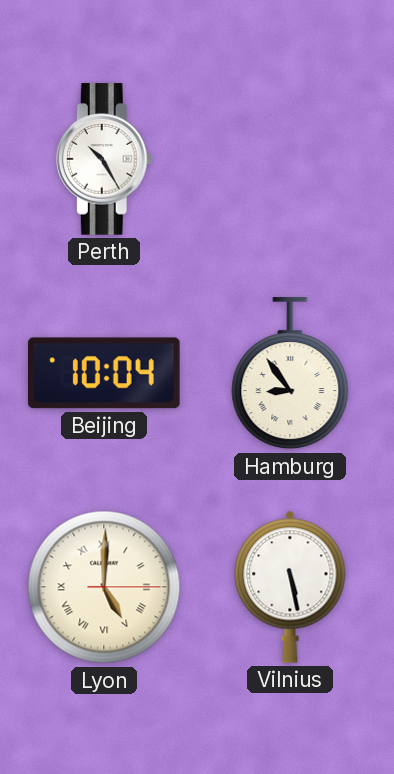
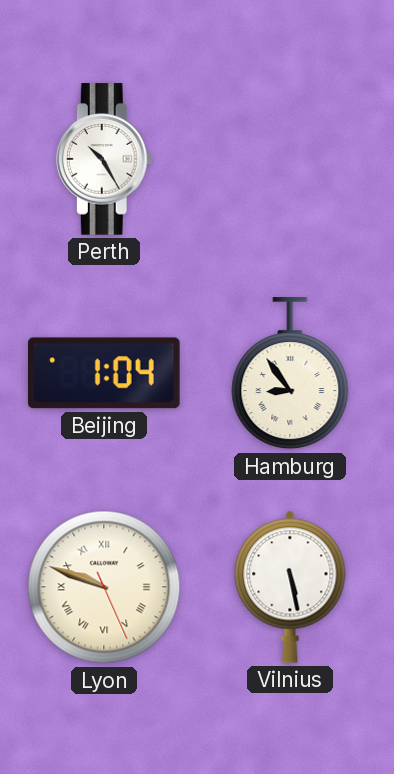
Beijing: 10:04 -> 1:04
Lyon: 5:00 -> 9:48
